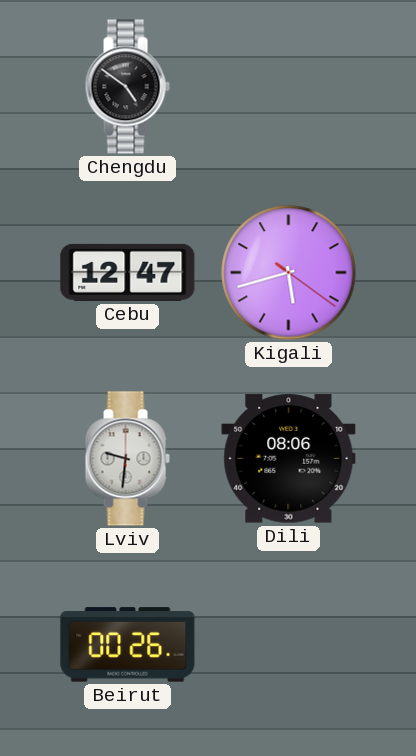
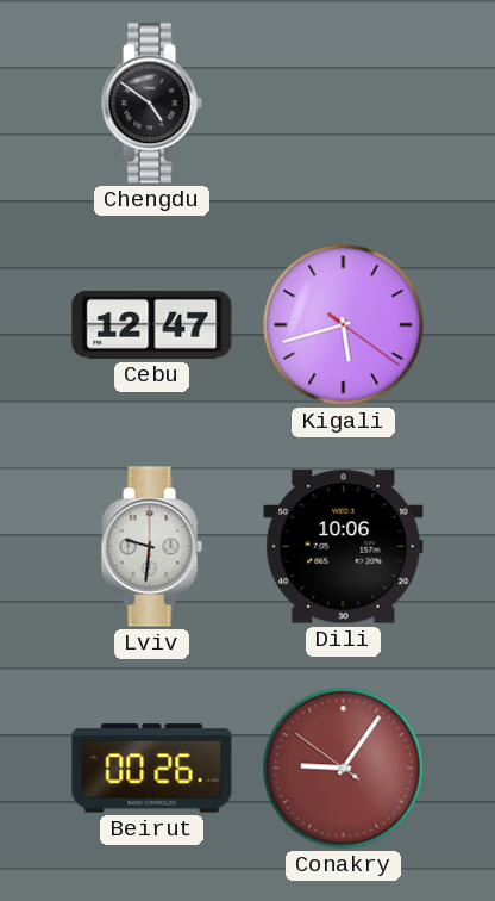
Dili: 08:06 -> 10:06
Conakry: none -> 9:05
